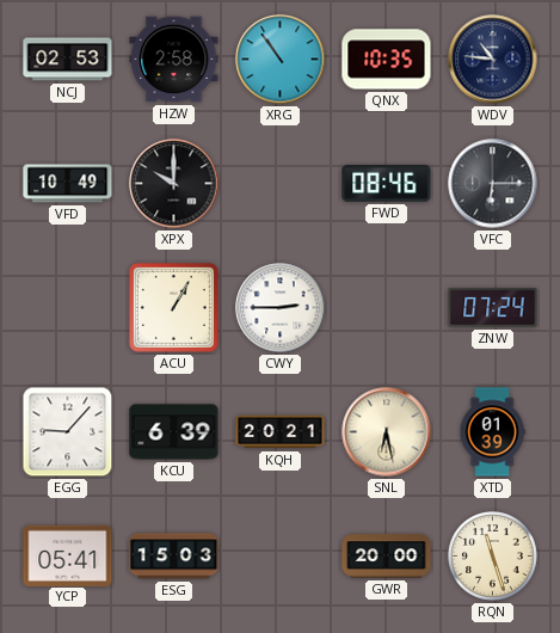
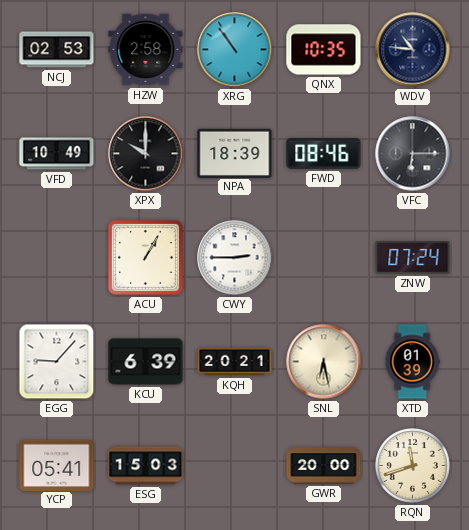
NPA: none -> 18:39
RQN: 11:27 -> 11:42
